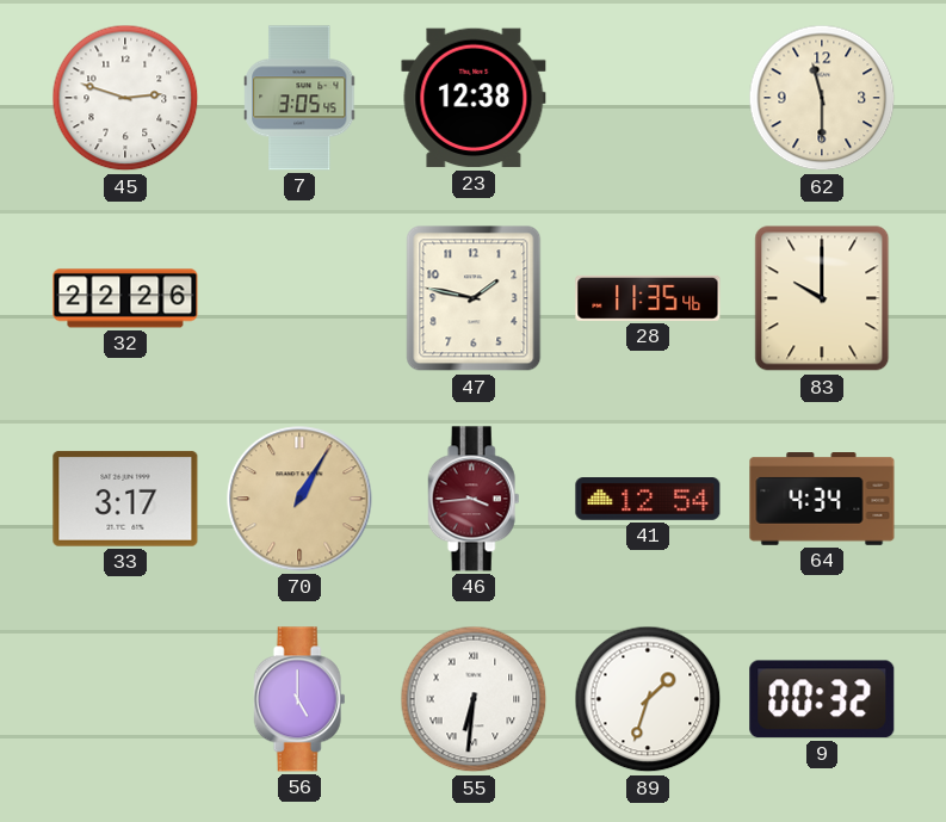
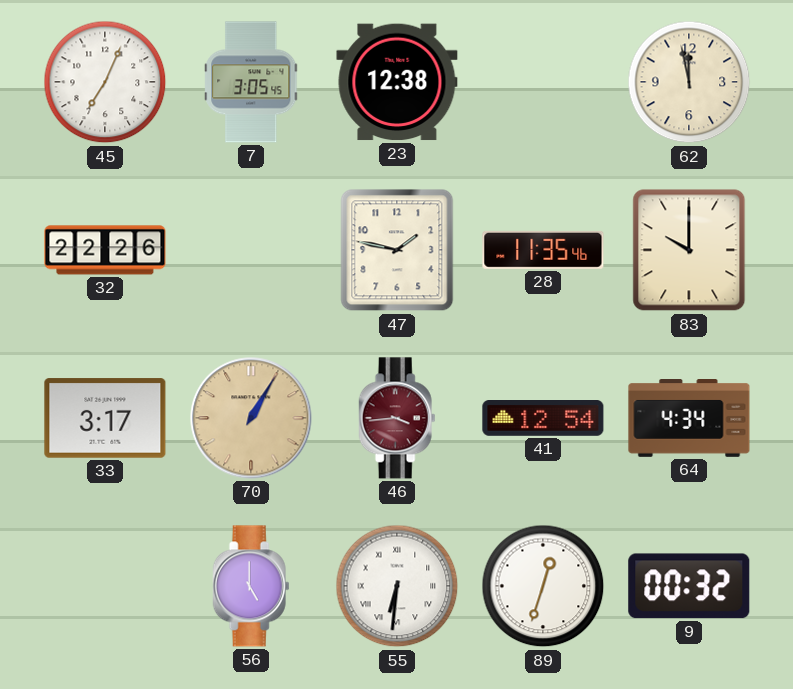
45: 2:48 -> 7:04
62: 11:30 -> 11:58
89: 1:33 -> 12:33
